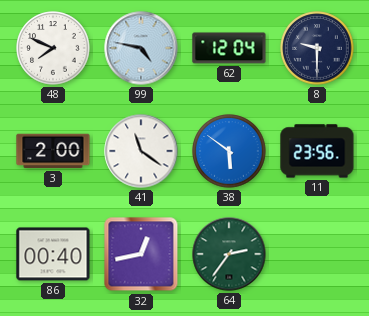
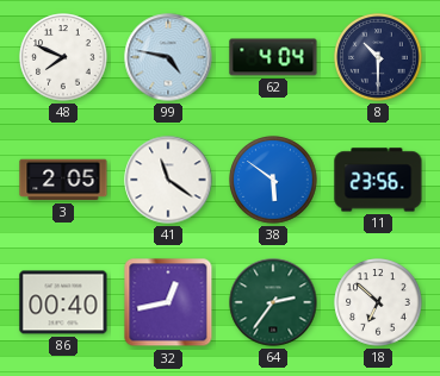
62: 12:04 -> 4:04
8: 9:30 -> 10:30
3: 2:00 -> 2:05
18: none -> 6:52
